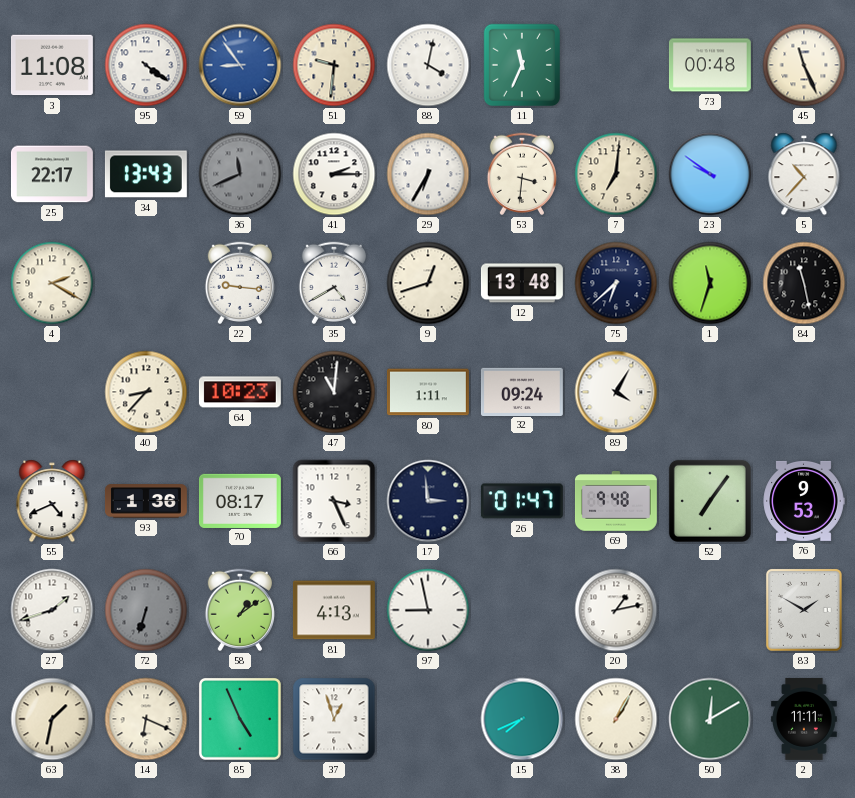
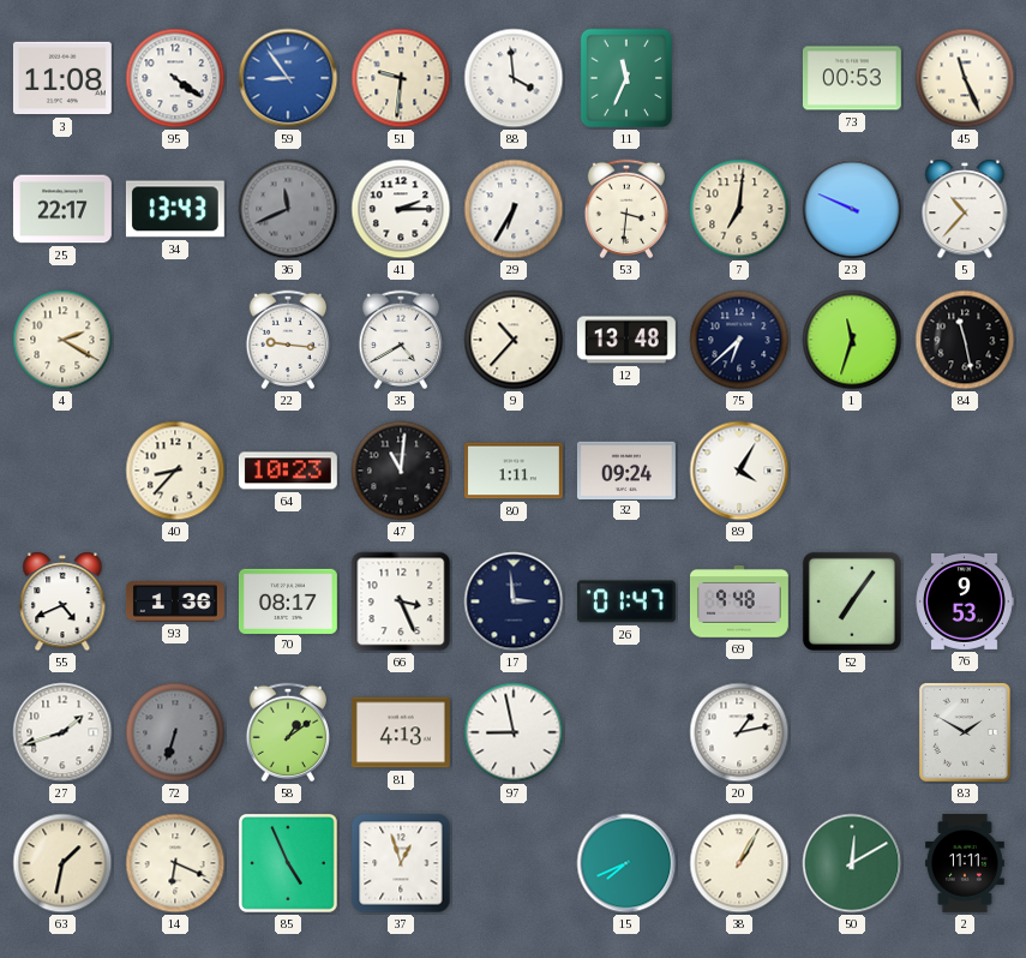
88: 4:02 -> 3:59
73: 00:48 -> 00:53
23: 9:51 -> 9:49
9: 12:42 -> 10:37
